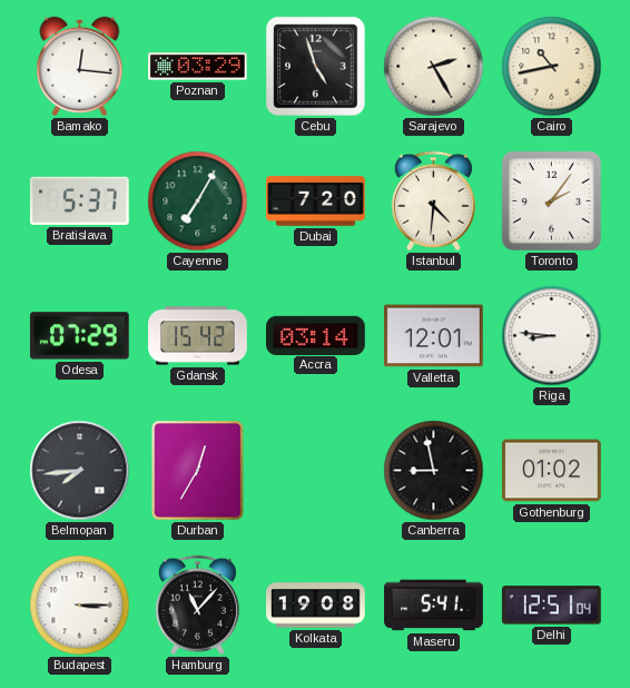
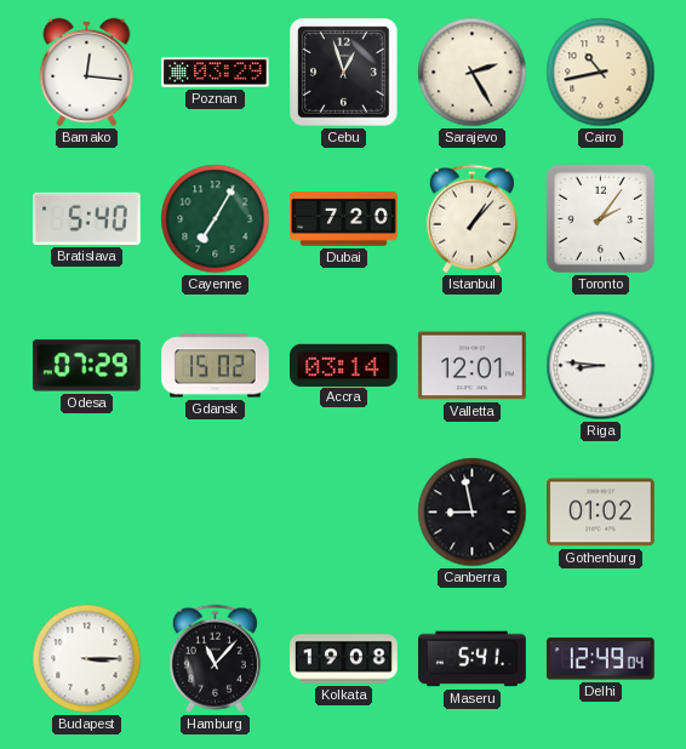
Cebu: 4:57 -> 12:57
Bratislava: 5:37 -> 5:40
Istanbul: 4:31 -> 1:07
Gdansk: 15:42 -> 15:02
Belmopan: 7:44 -> none
Durban: 12:35 -> none
Delhi: 12:51 -> 12:49
